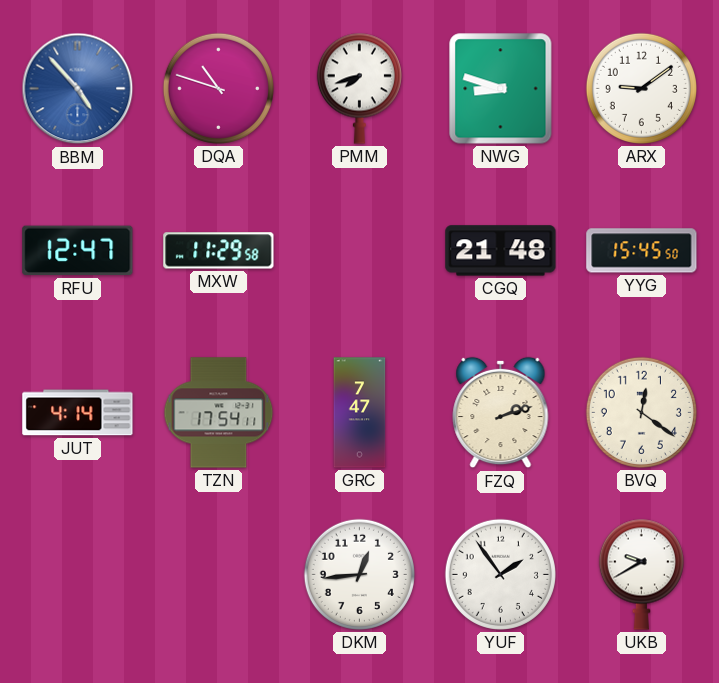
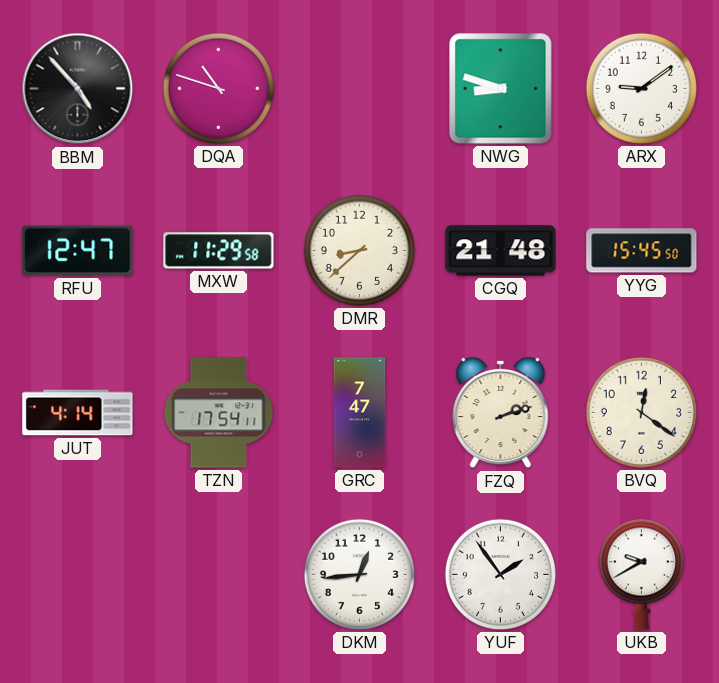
BBM dial: blue -> black
PMM: 7:42 -> none
DMR: none -> 8:38
